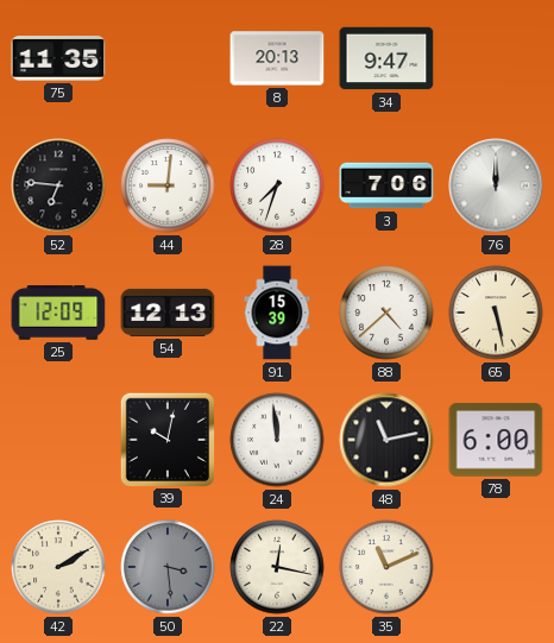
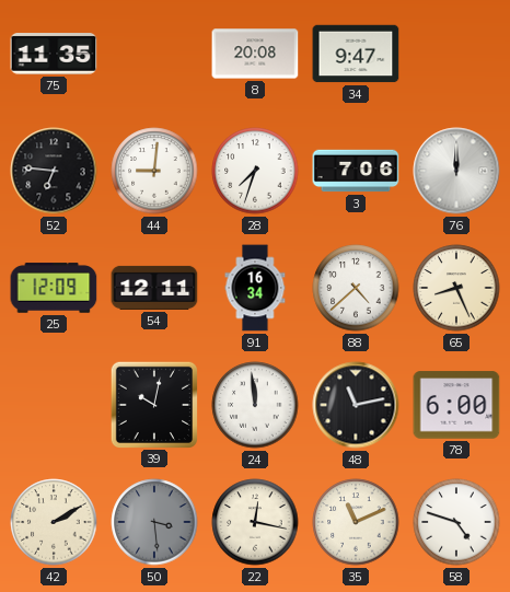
8: 20:13 -> 20:08
54: 12:13 -> 12:11
91: 15:39 -> 16:34
65: 5:28 -> 8:26
58: none -> 4:48
